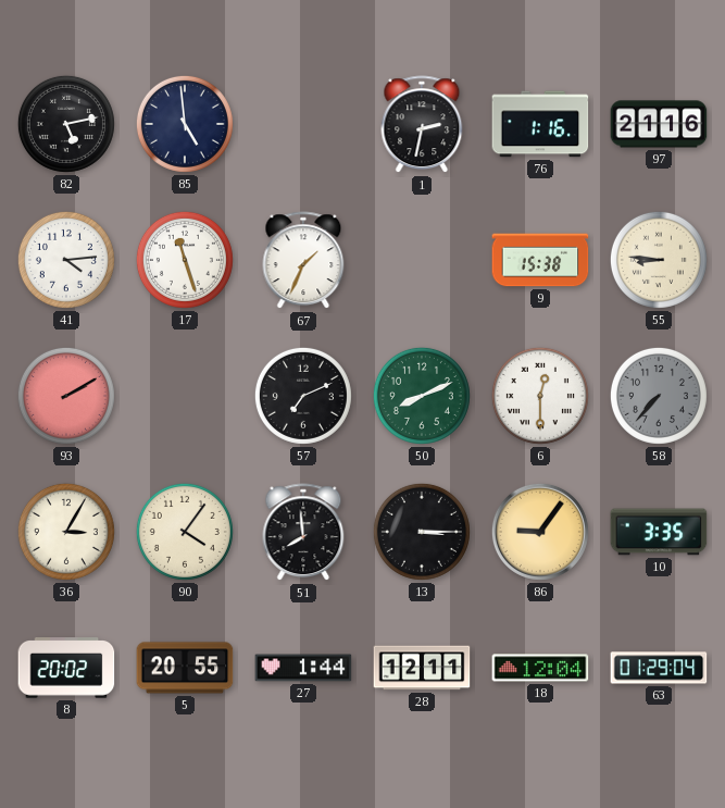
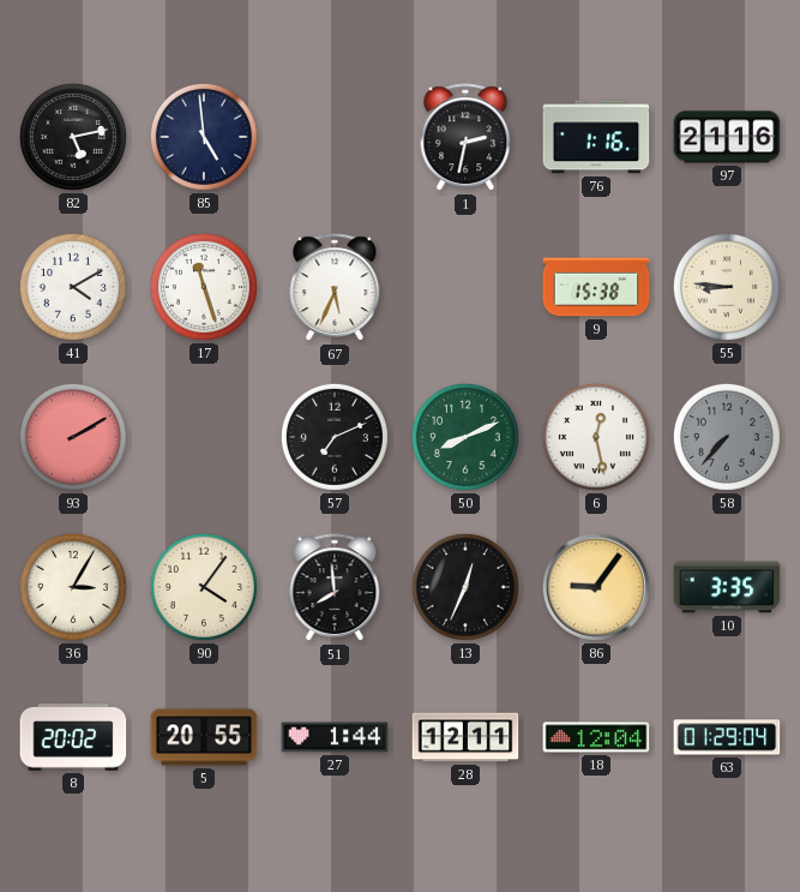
41: 4:14 -> 4:10
67: 1:34 -> 5:34
6: 12:30 -> 12:28
13: 3:15 -> 12:34
